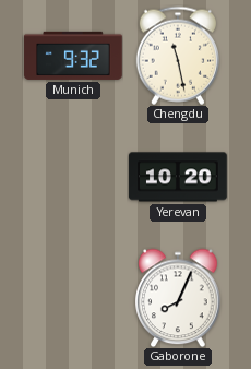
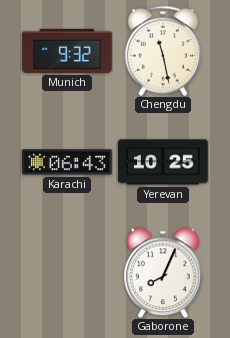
Karachi: none -> 06:43
Yerevan: 10:20 -> 10:25
